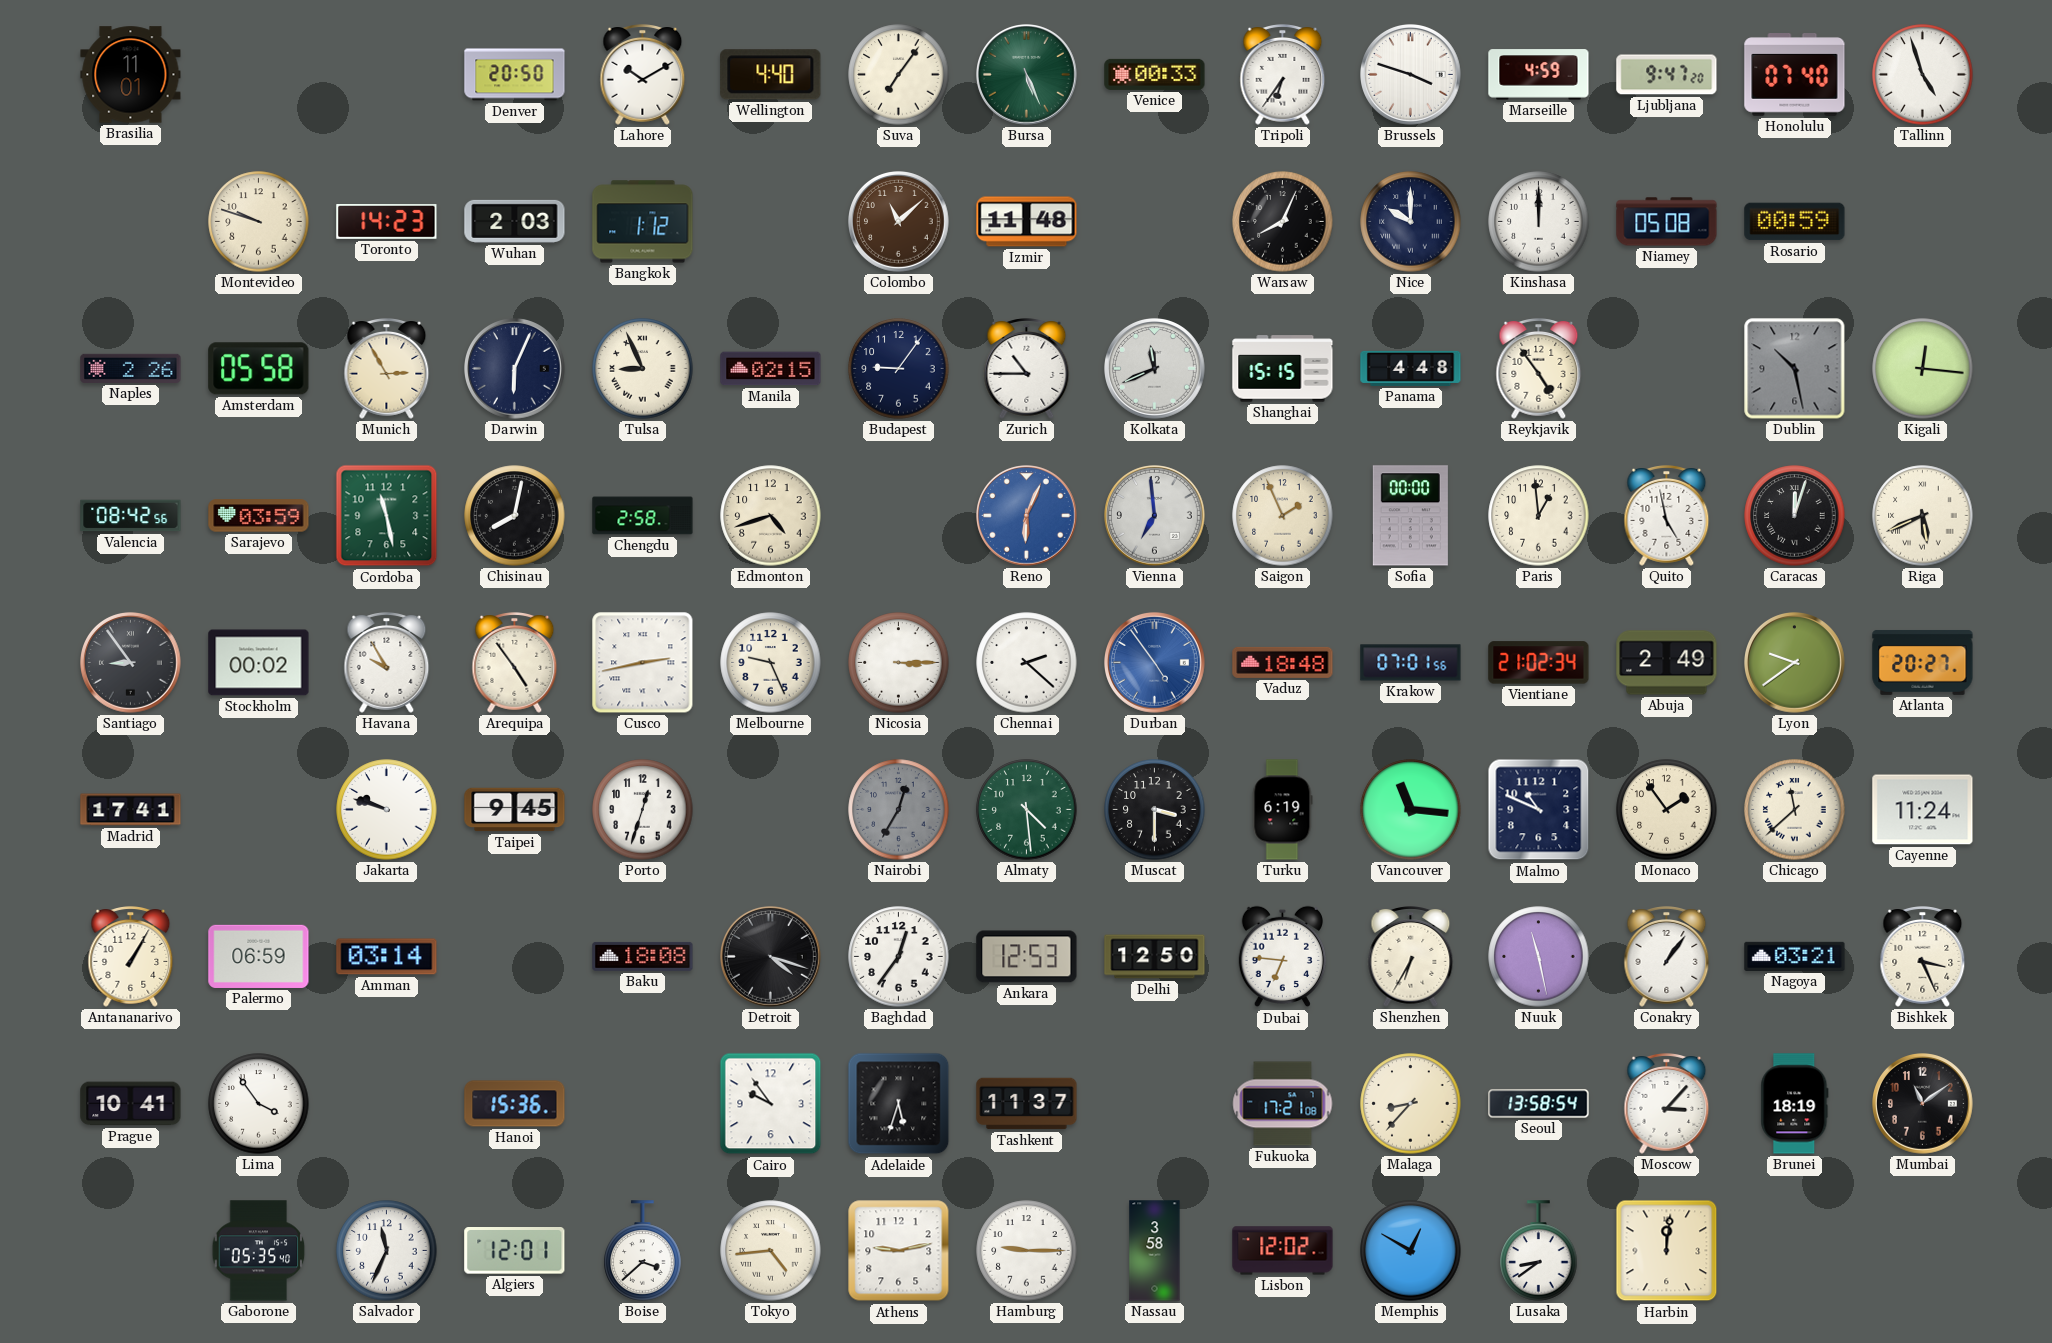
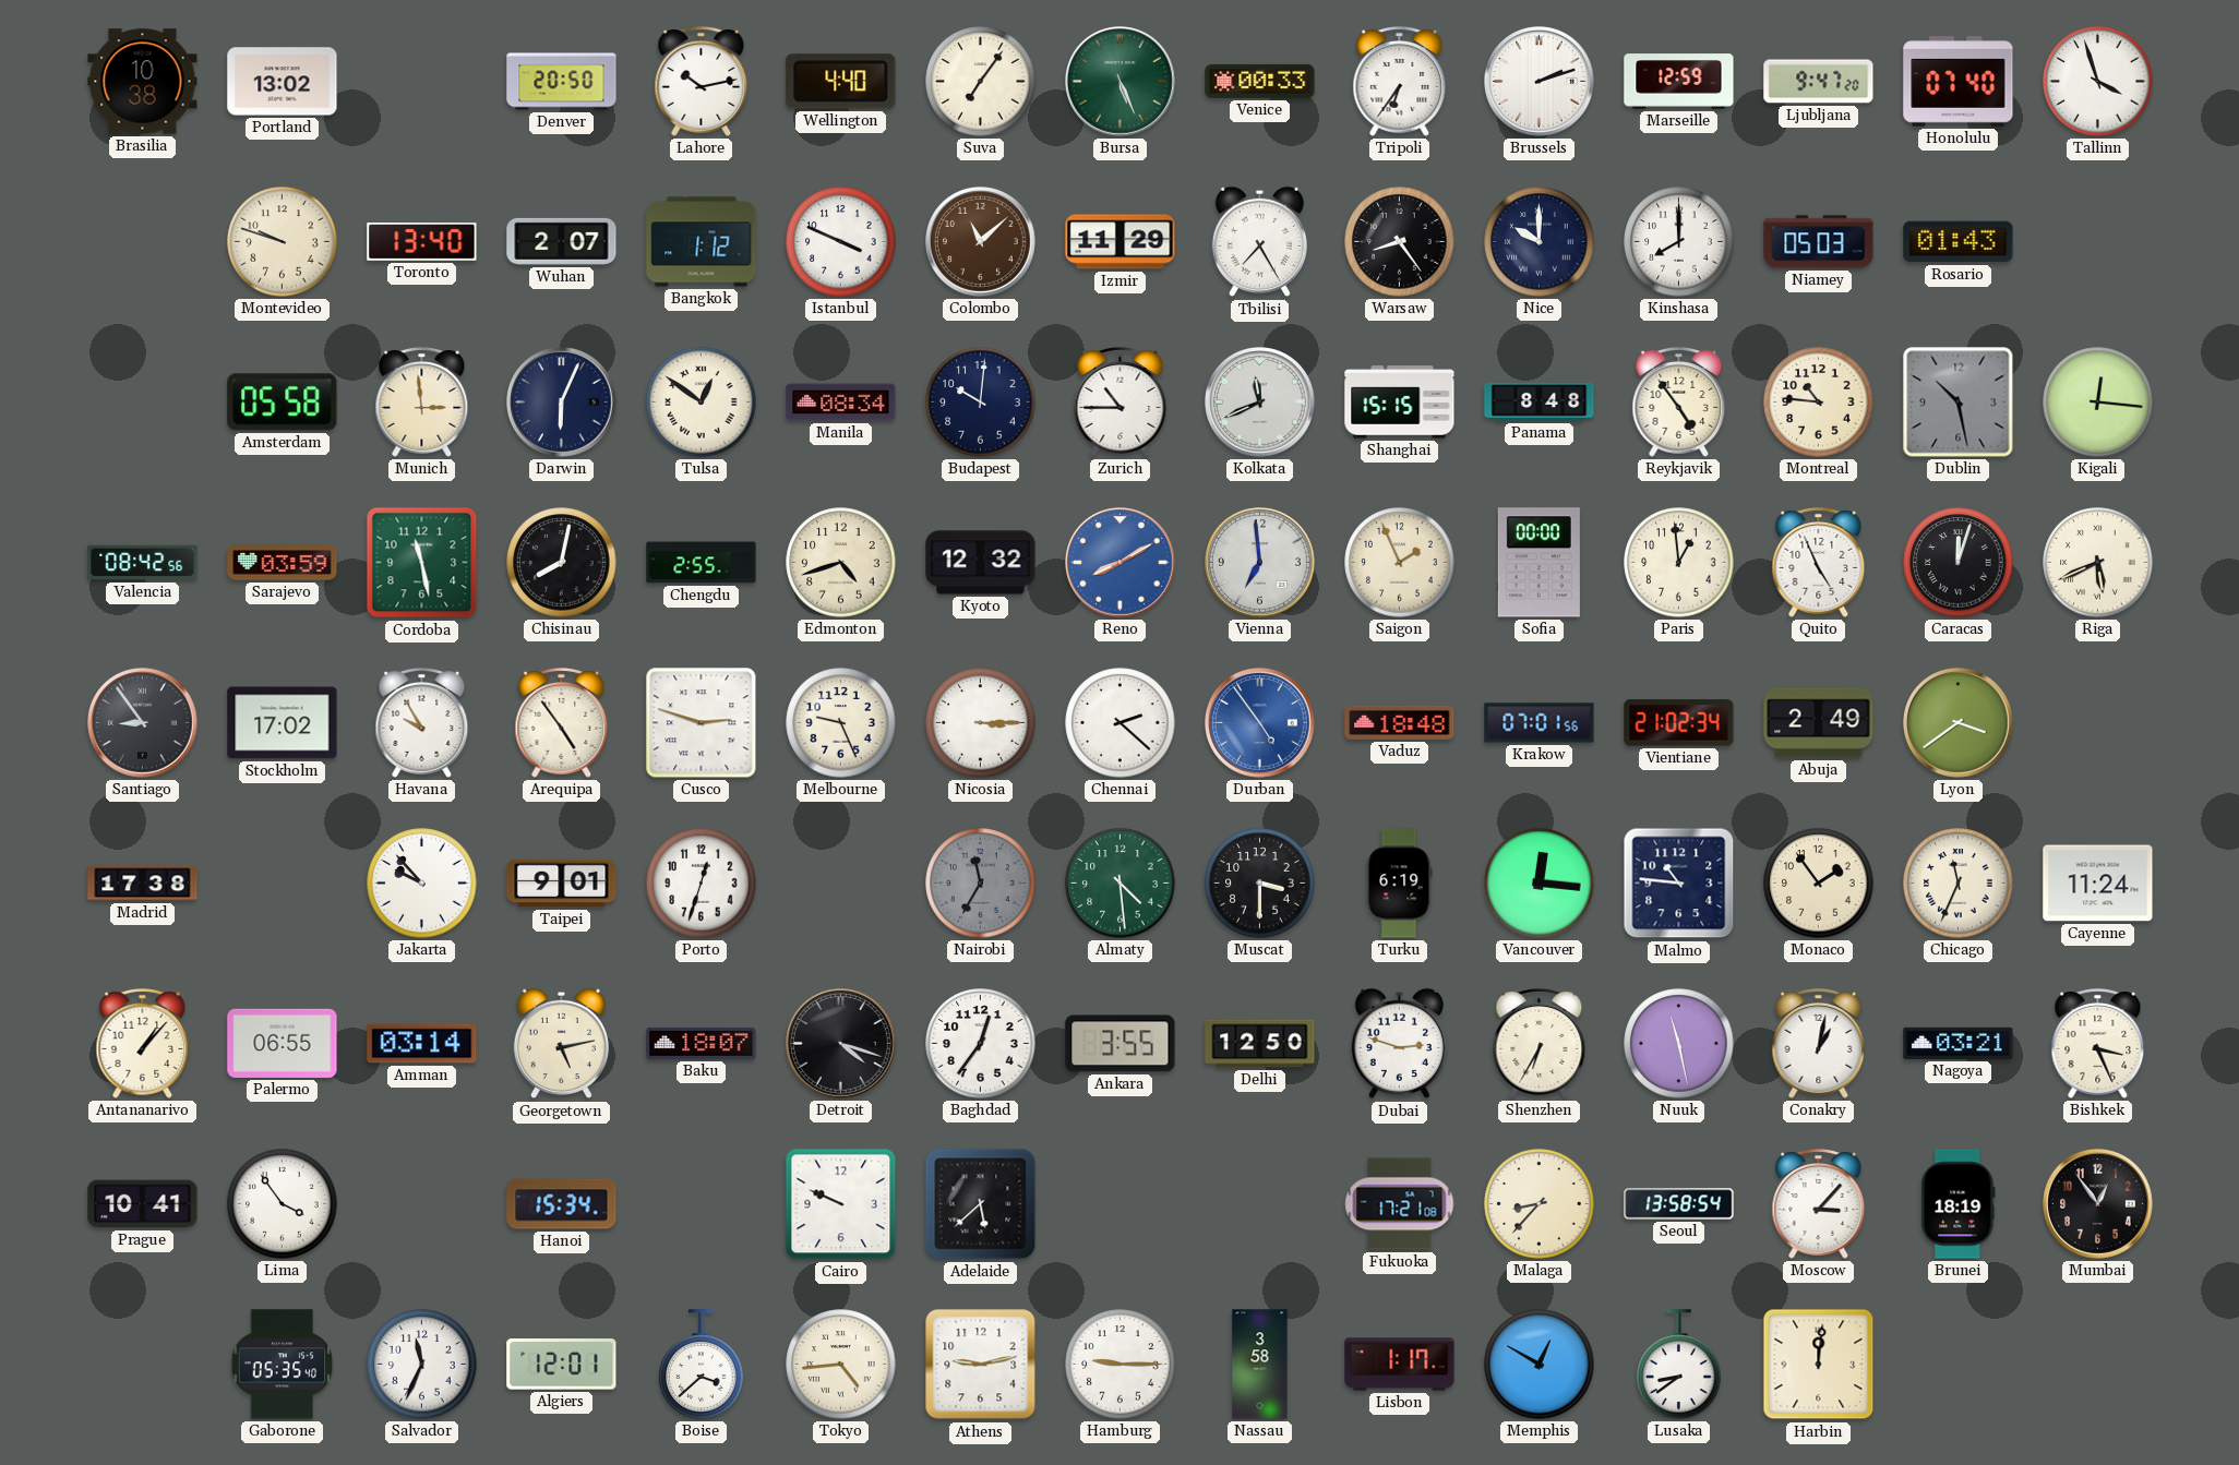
Brasilia: 11:01 -> 10:38
Portland: none -> 13:02
Lahore: 10:10 -> 10:13
Brussels: 3:48 -> 2:12
Marseille: 4:59 -> 12:59
Tallinn: 4:57 -> 3:57
Toronto: 14:23 -> 13:40
Wuhan: 2:03 -> 2:07
Istanbul: none -> 3:49
Izmir: 11:48 -> 11:29
Tbilisi: none -> 7:25
Warsaw: 8:04 -> 8:24
Kinshasa: 12:00 -> 8:00
Niamey: 05:08 -> 05:03
Rosario: 00:59 -> 01:43
Naples: 2:26 -> none
Munich: 2:55 -> 2:59
Tulsa: 8:56 -> 12:51
Manila: 02:15 -> 08:34
Budapest: 9:06 -> 10:01
Panama: 4:48 -> 8:48
Montreal: none -> 10:46
Chengdu: 2:58 -> 2:55
Kyoto: none -> 12:32
Reno: 6:04 -> 8:10
Quito: 4:58 -> 4:56
Stockholm: 00:02 -> 17:02
Cusco: 2:43 -> 2:48
Lyon: 9:39 -> 3:39
Atlanta: 20:27 -> none
Madrid: 17:41 -> 17:38
Jakarta: 9:48 -> 9:53
Taipei: 9:45 -> 9:01
Nairobi: 12:35 -> 11:35
Vancouver: 11:16 -> 12:16
Malmo: 10:49 -> 10:46
Chicago: 11:38 -> 11:34
Antananarivo: 1:05 -> 1:07
Palermo: 06:59 -> 06:55
Georgetown: none -> 5:13
Baku: 18:08 -> 18:07
Ankara: 12:53 -> 3:55
Dubai: 6:46 -> 2:48
Conakry: 1:06 -> 1:02
Hanoi: 15:36 -> 15:34
Cairo: 9:54 -> 9:49
Adelaide: 5:33 -> 5:38
Tashkent: 11:37 -> none
Mumbai: 11:09 -> 12:54
Lisbon: 12:02 -> 1:17
